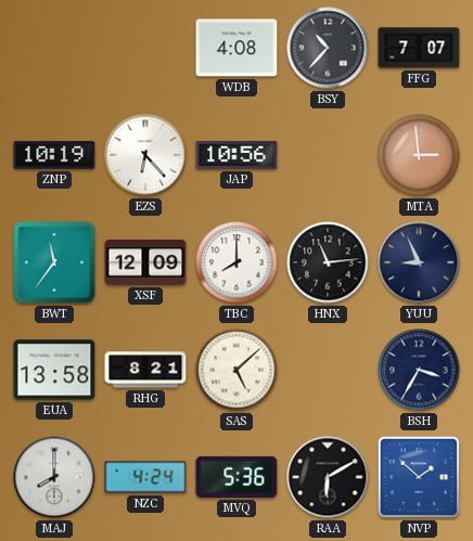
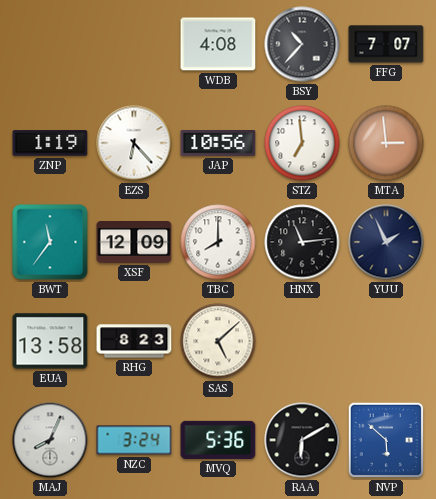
ZNP: 10:19 -> 1:19
STZ: none -> 6:59
YUU: 8:56 -> 1:56
RHG: 8:21 -> 8:23
BSH: 3:35 -> none
MAJ: 8:00 -> 8:04
NZC: 4:24 -> 3:24
NVP: 1:52 -> 5:52
